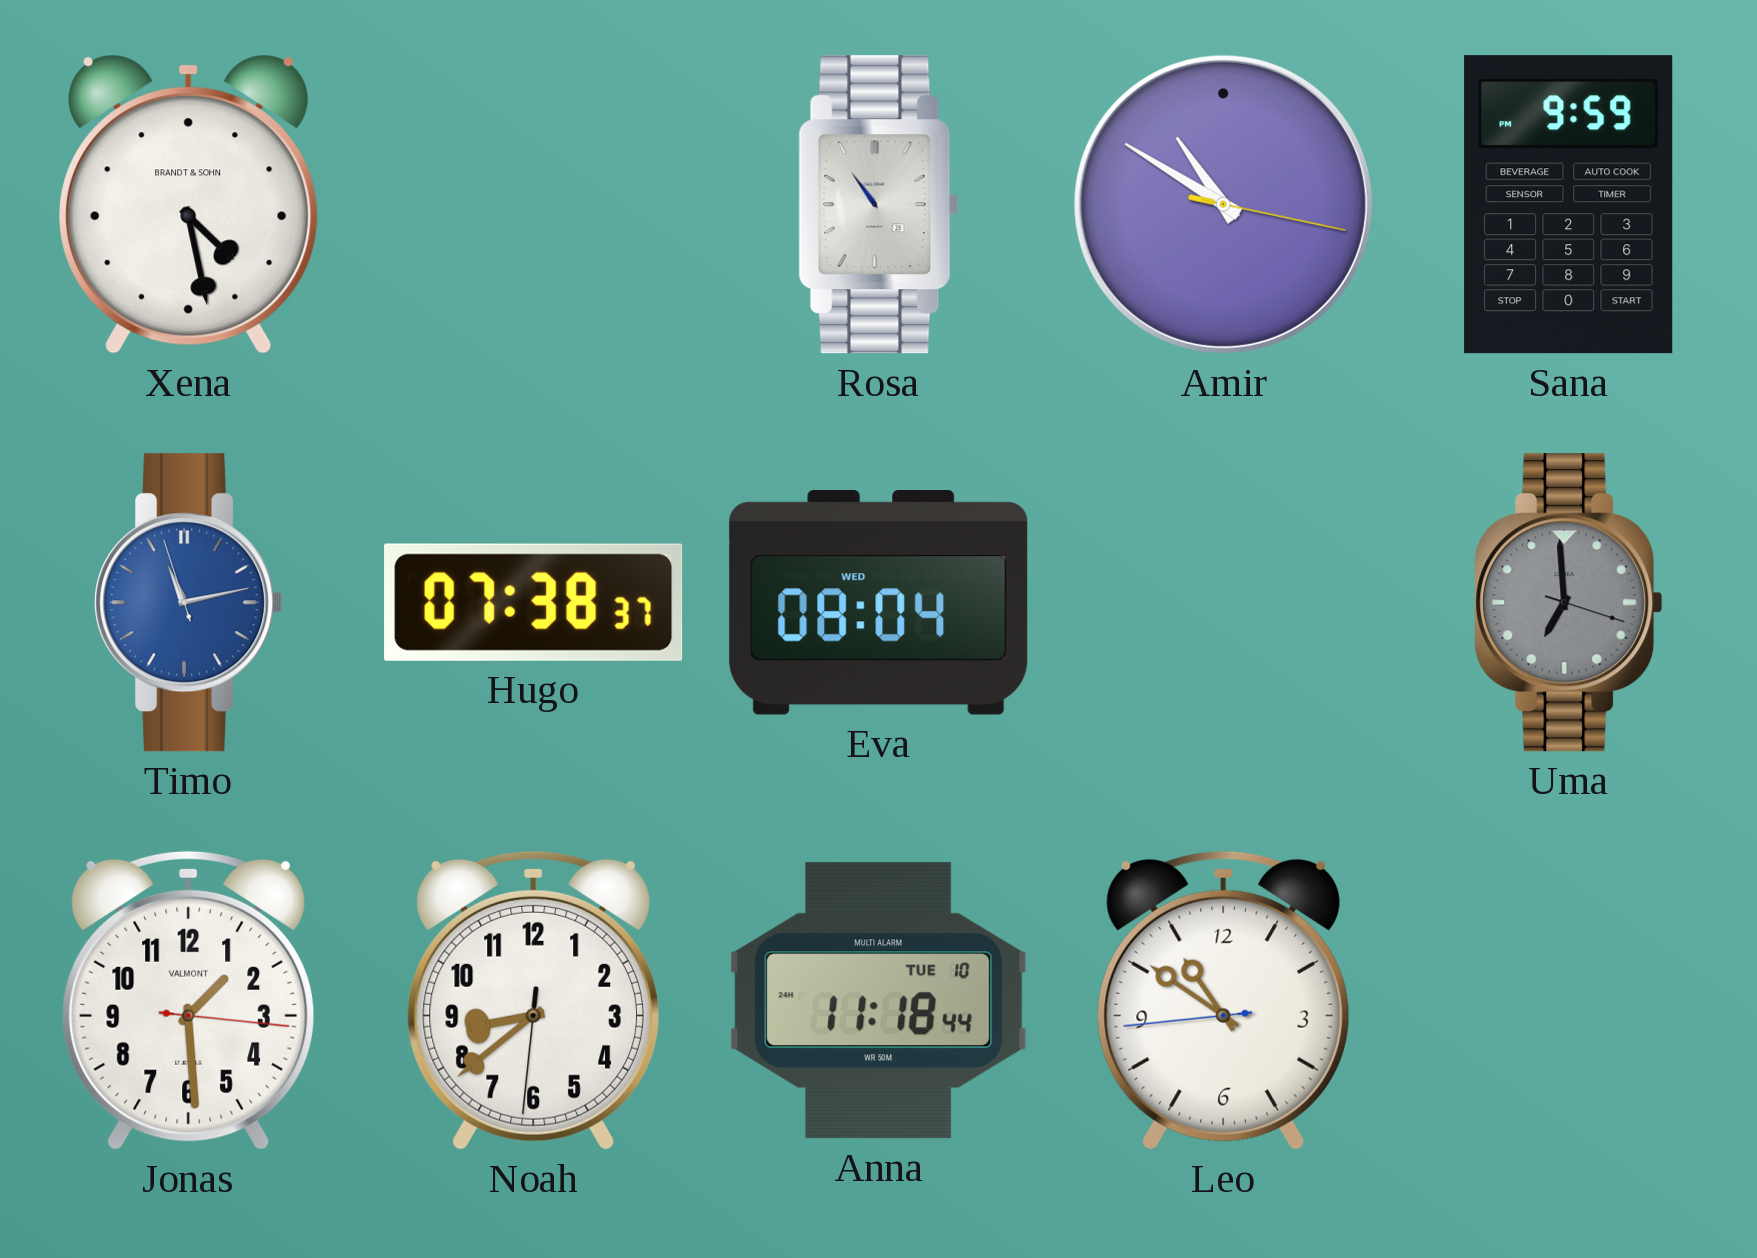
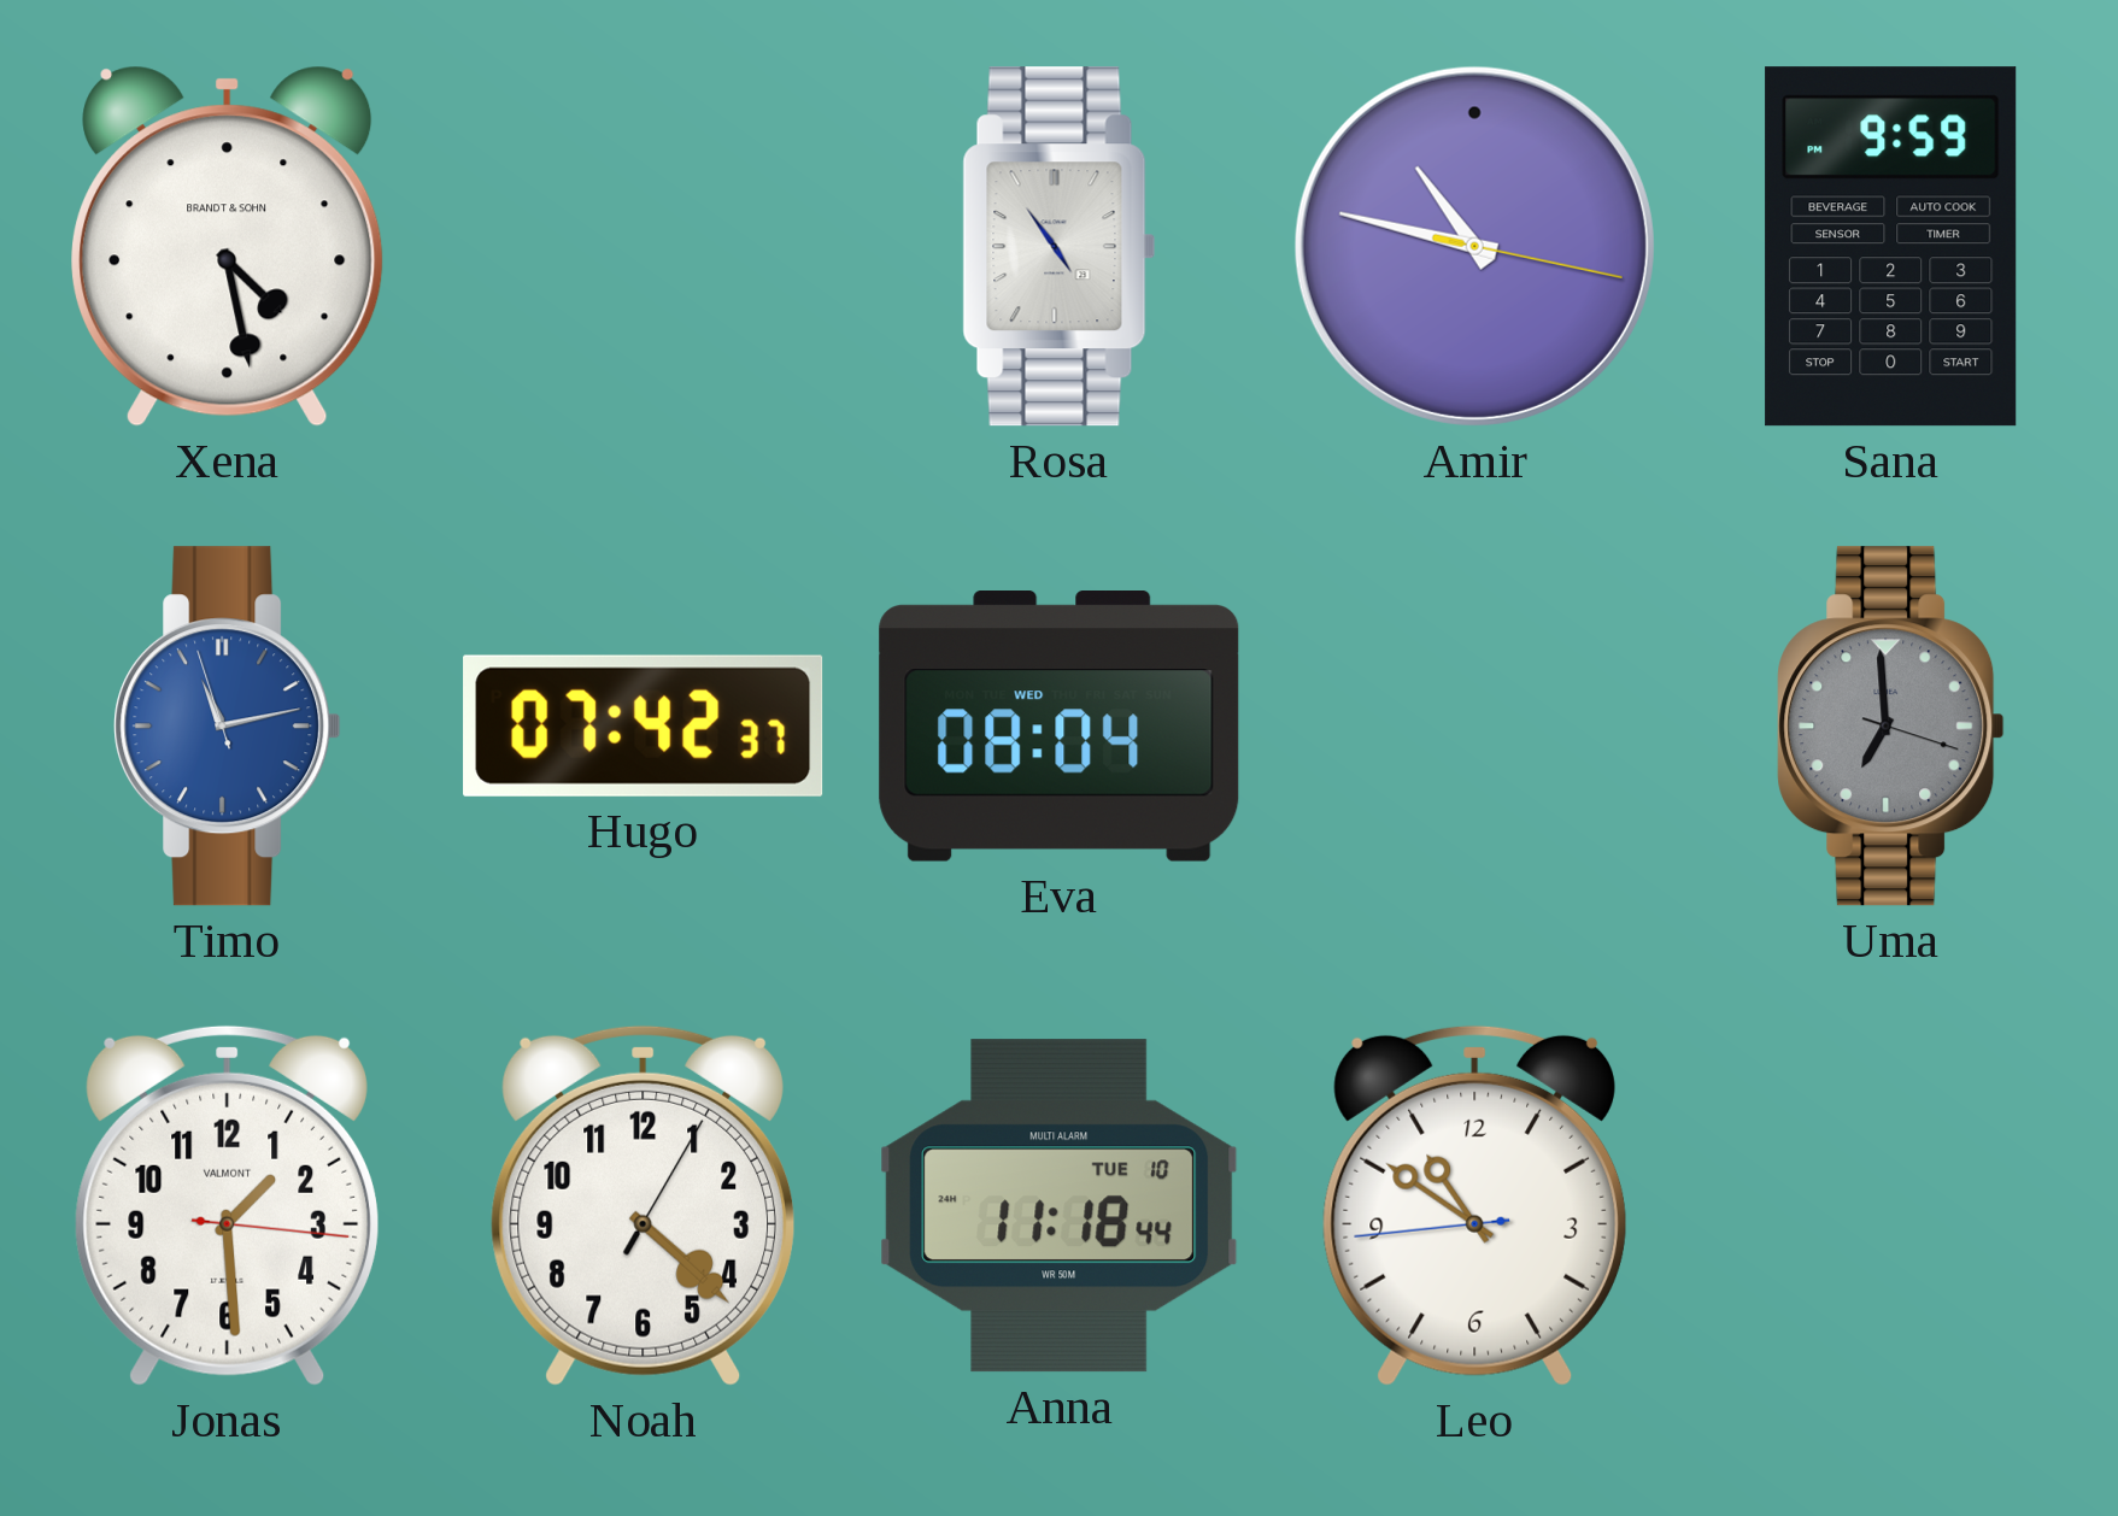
Rosa: 10:54 -> 4:54
Amir: 10:50 -> 10:47
Hugo: 07:38 -> 07:42
Noah: 8:38 -> 4:22
